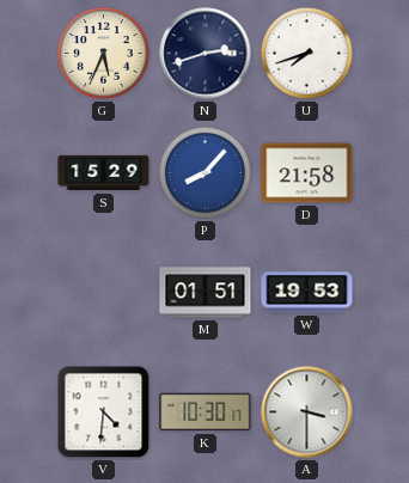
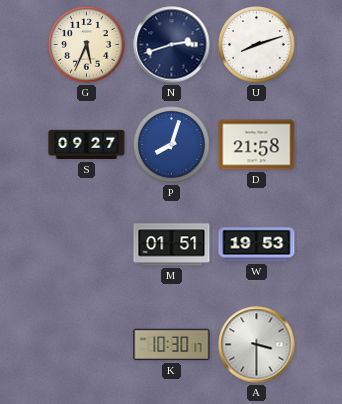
U: 7:42 -> 8:12
S: 15:29 -> 09:27
P: 8:07 -> 8:03
V: 4:31 -> none
